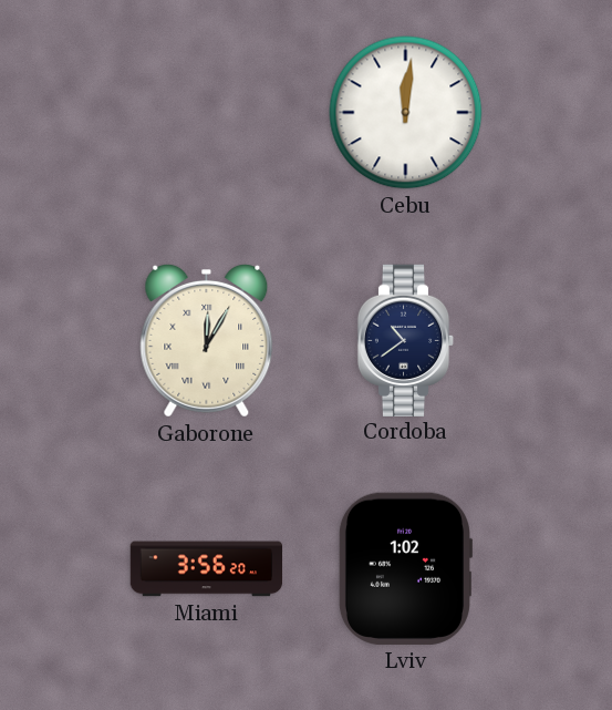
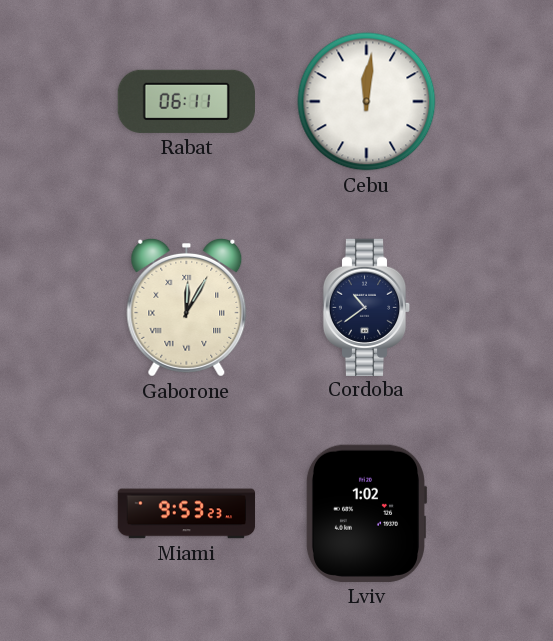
Rabat: none -> 06:11
Miami: 3:56 -> 9:53
